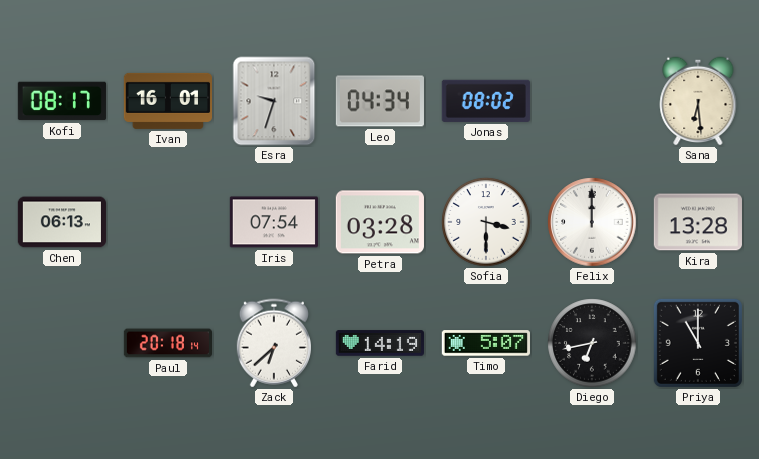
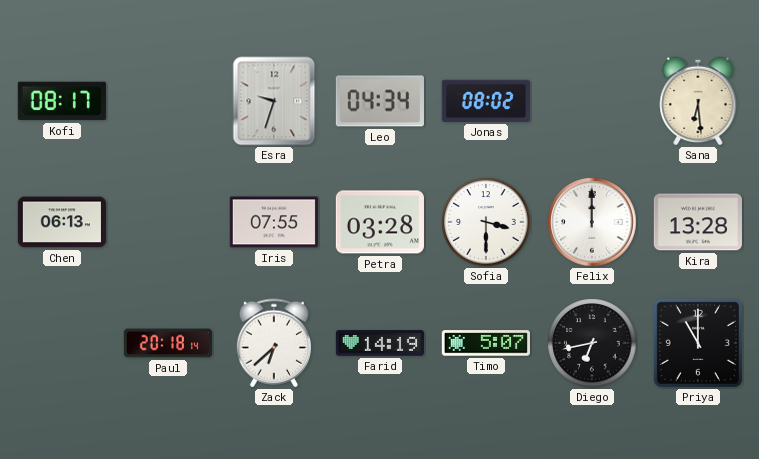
Ivan: 16:01 -> none
Iris: 07:54 -> 07:55
